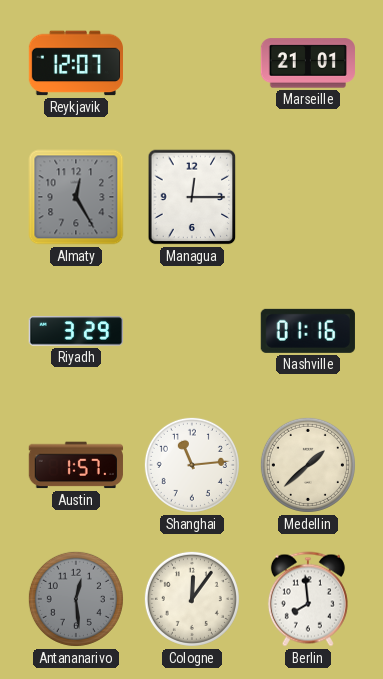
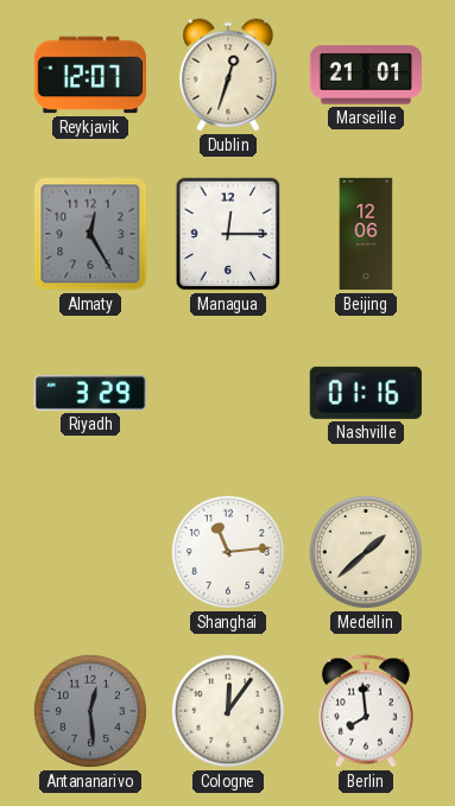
Dublin: none -> 12:33
Beijing: none -> 12:06
Austin: 1:57 -> none
